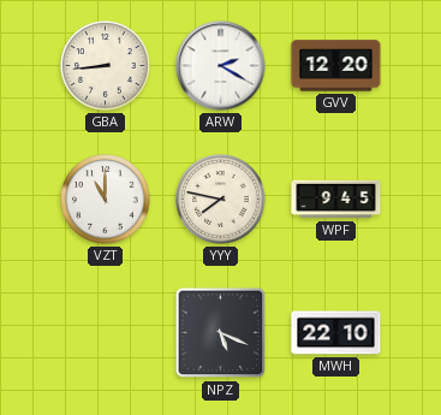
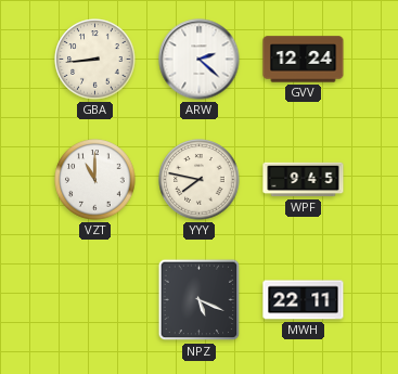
ARW: 2:20 -> 2:22
GVV: 12:20 -> 12:24
MWH: 22:10 -> 22:11
